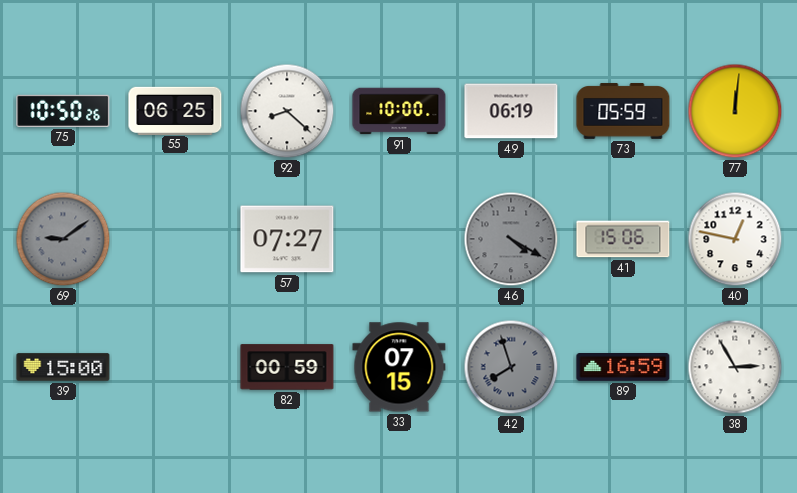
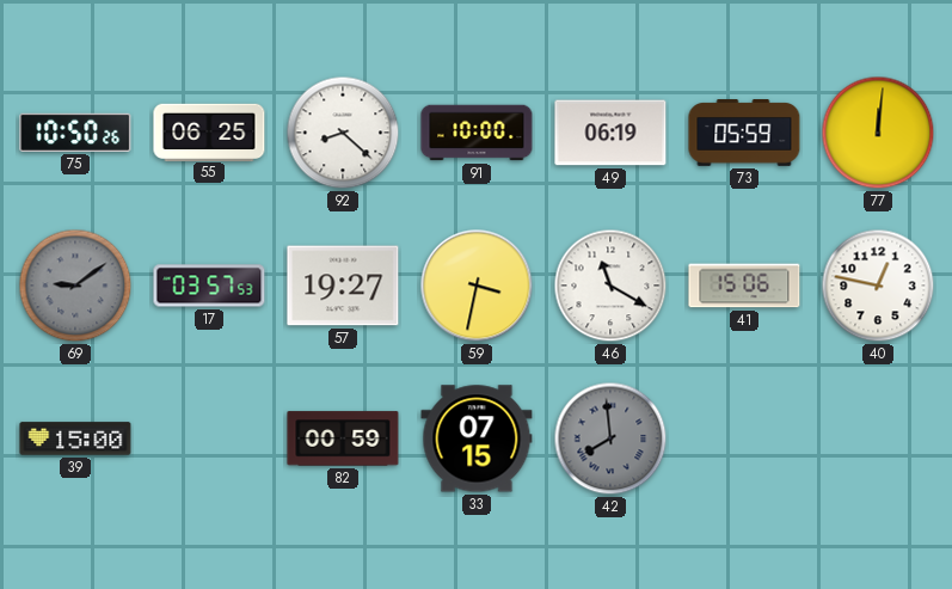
17: none -> 03:57
57: 07:27 -> 19:27
59: none -> 3:32
46: 4:20 -> 11:20
46 dial: grey -> white
42: 7:57 -> 7:59
89: 16:59 -> none
38: 2:55 -> none
